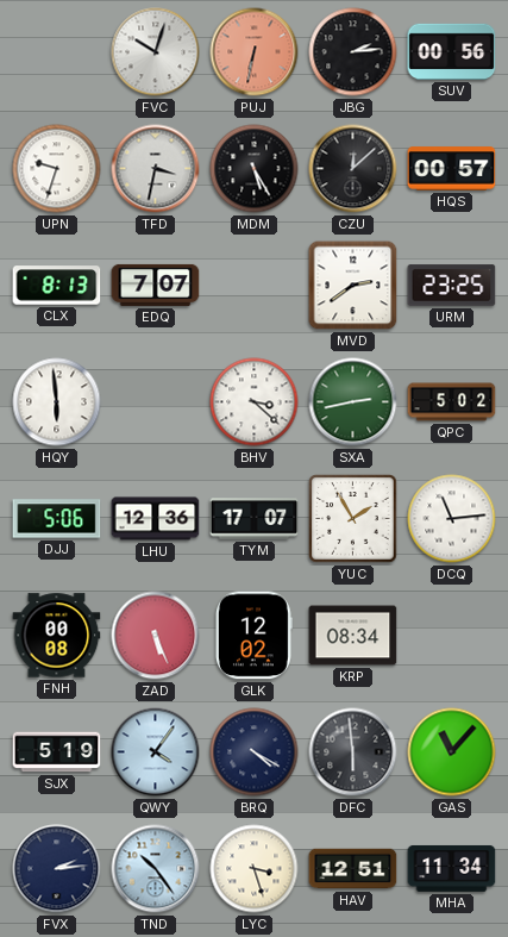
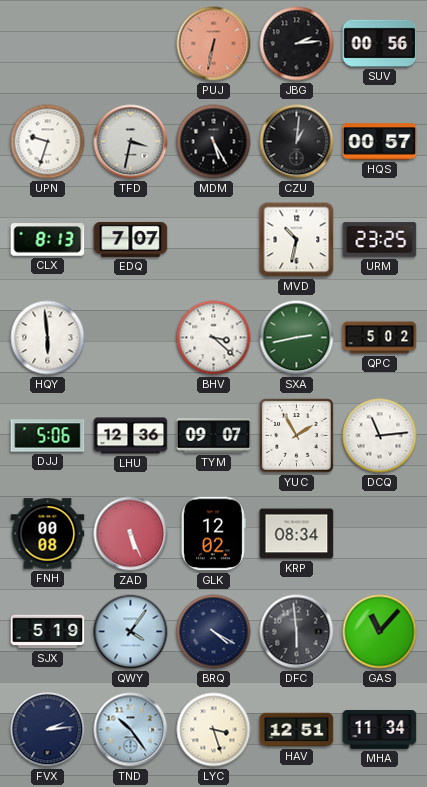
FVC: 10:03 -> none
CZU: 12:08 -> 1:01
MVD: 2:39 -> 10:32
TYM: 17:07 -> 09:07
